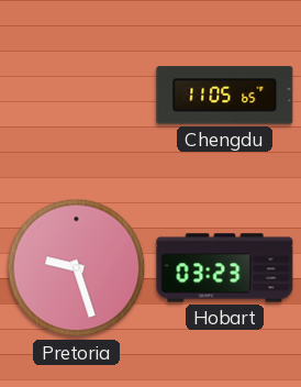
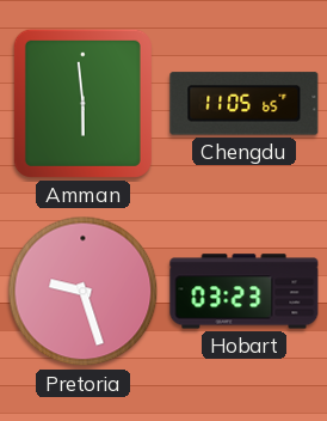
Amman: none -> 5:59
